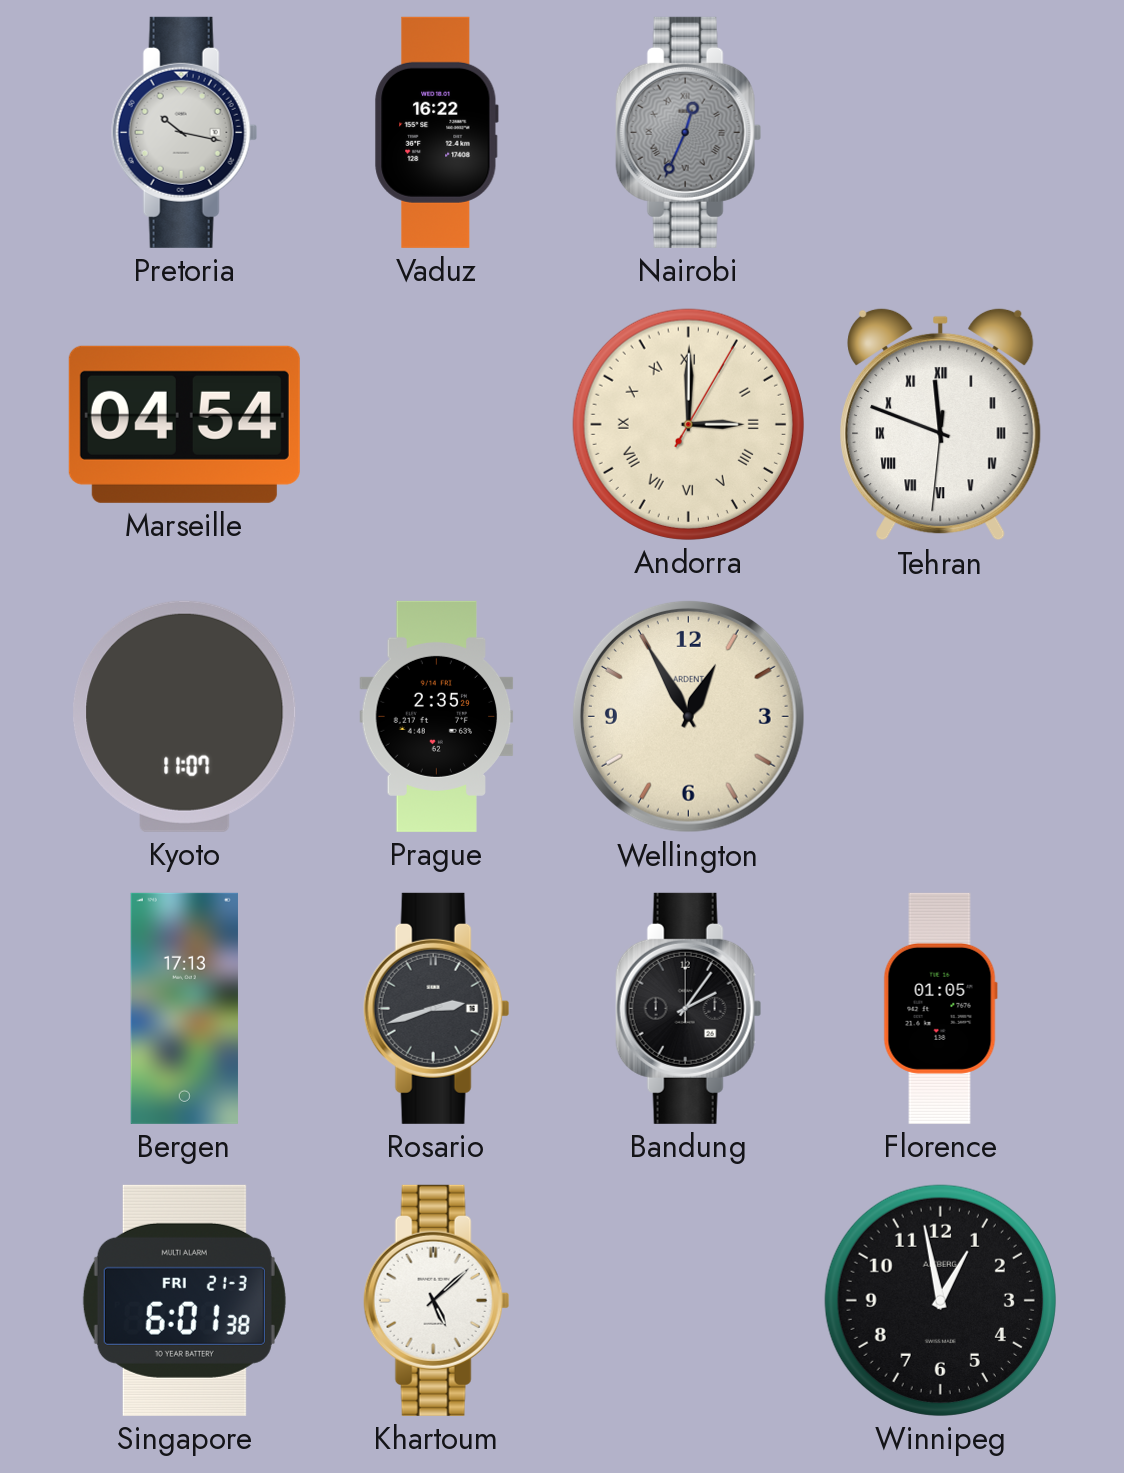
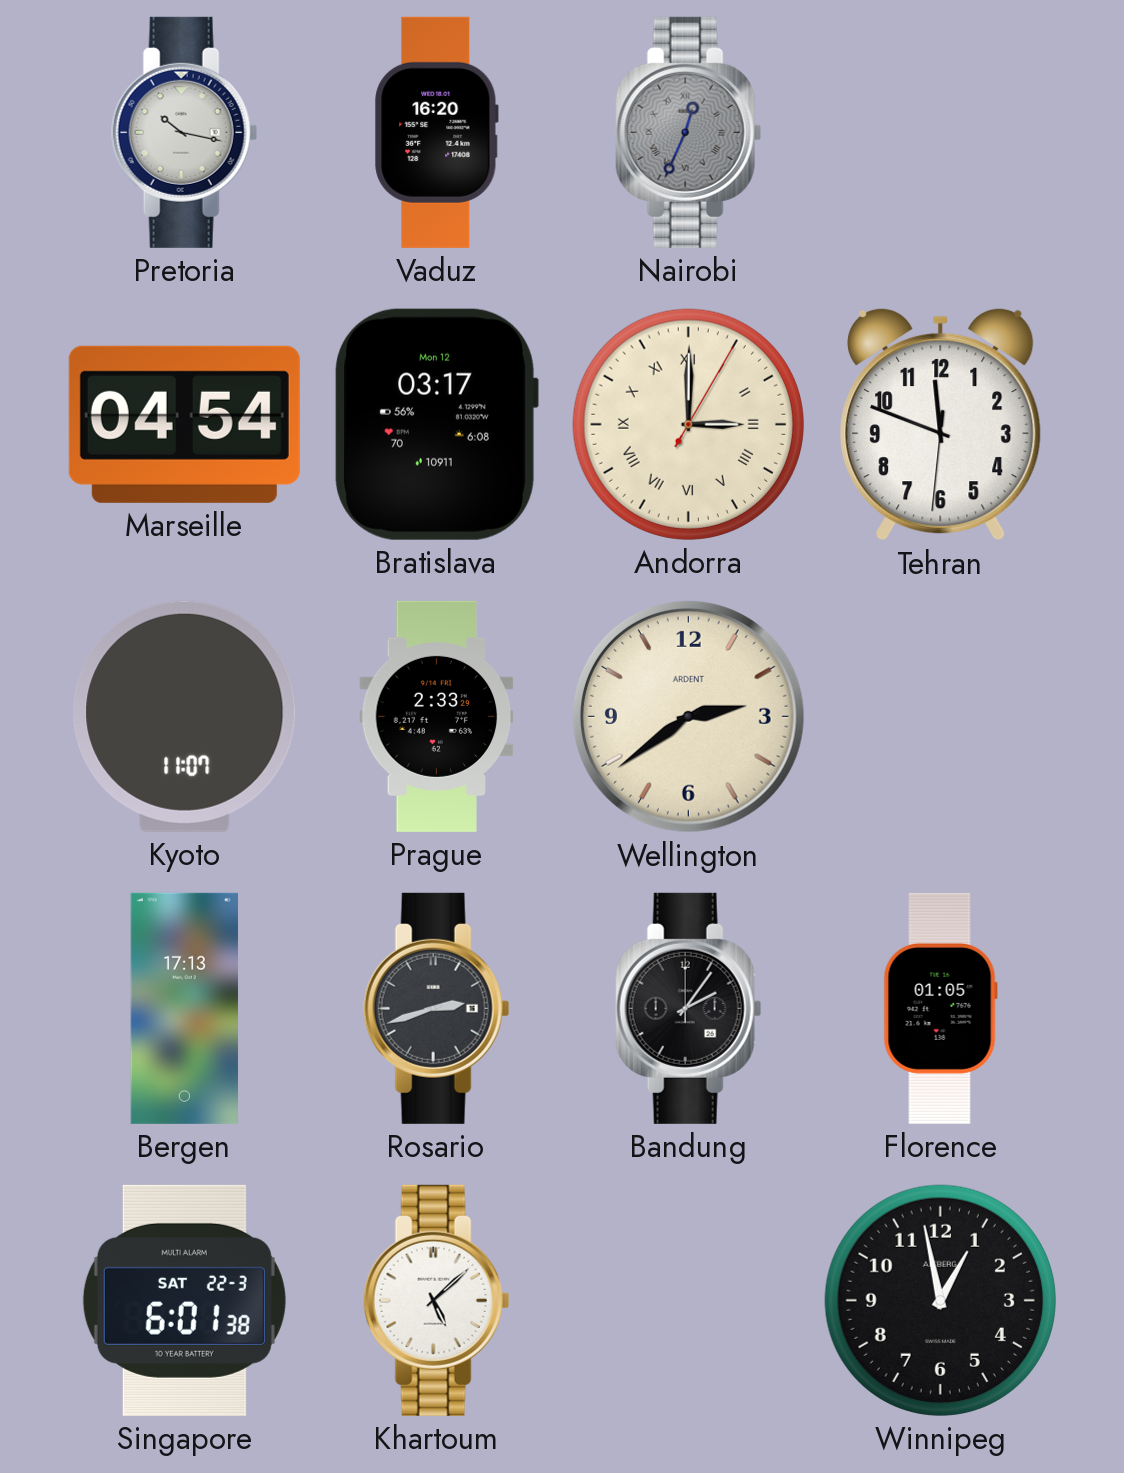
Vaduz: 16:22 -> 16:20
Bratislava: none -> 03:17
Tehran numerals: Roman -> Arabic
Prague: 2:35 -> 2:33
Wellington: 12:55 -> 2:39
Singapore date: FRI 21-3 -> SAT 22-3
